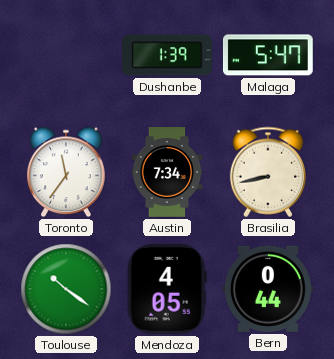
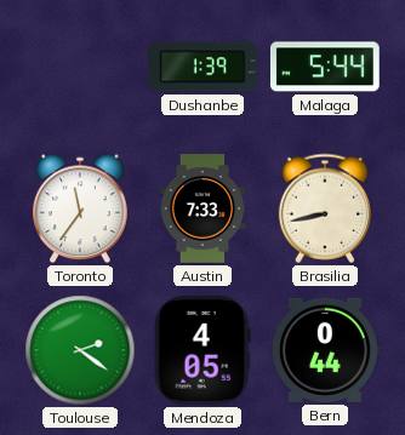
Malaga: 5:47 -> 5:44
Austin: 7:34 -> 7:33
Toulouse: 10:21 -> 2:21
